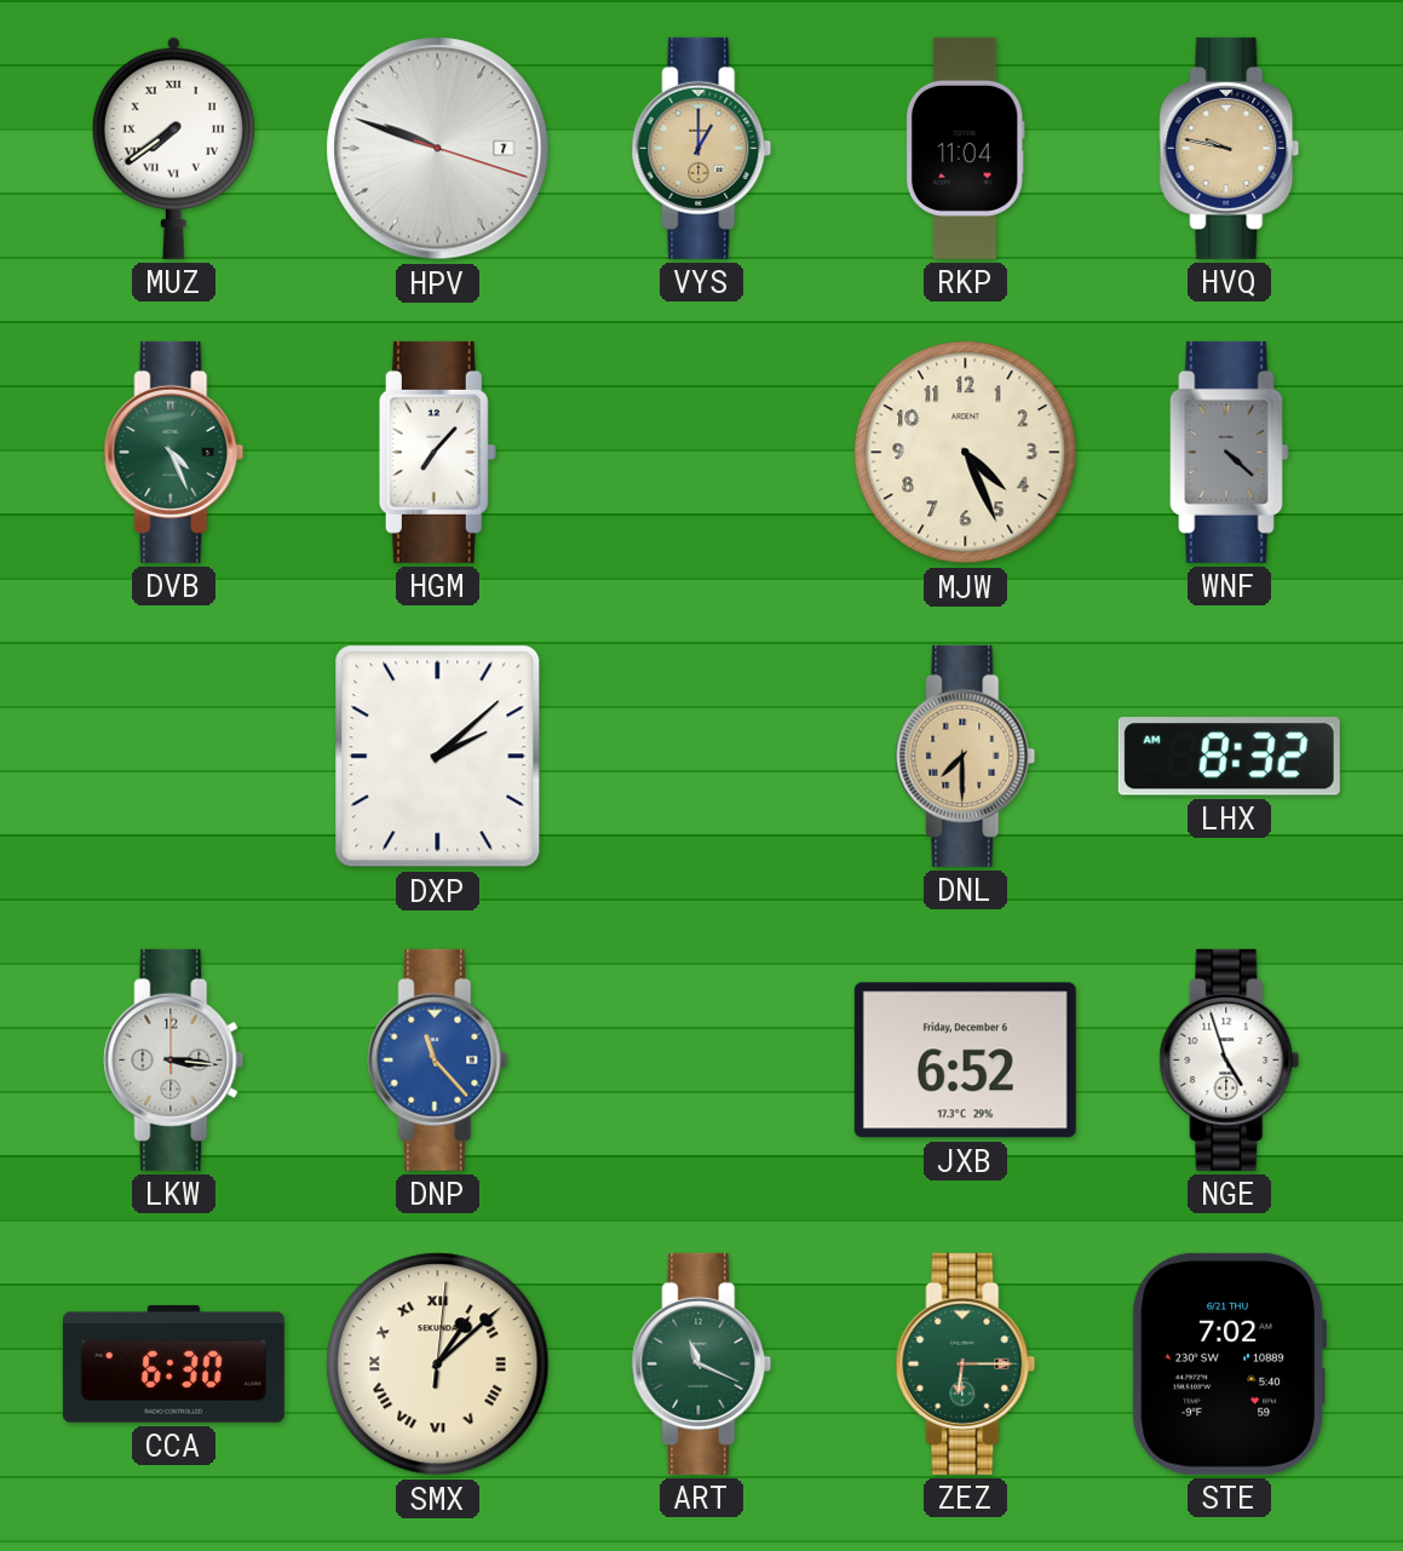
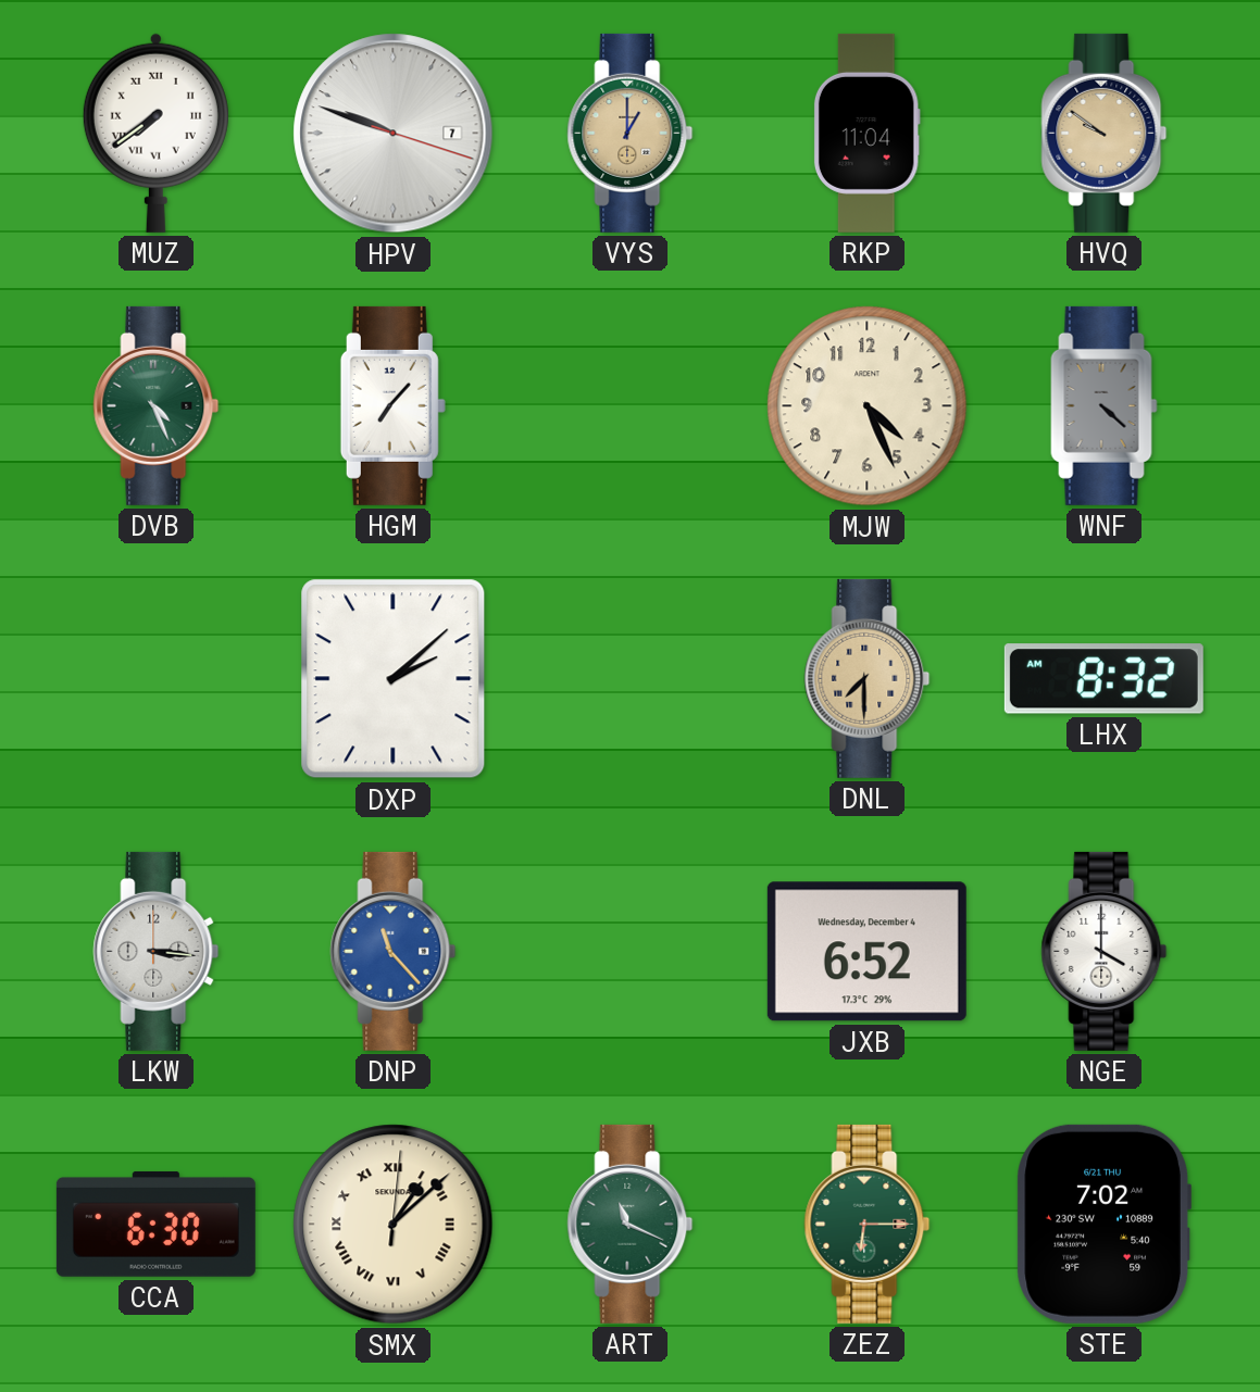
HVQ: 9:47 -> 9:51
JXB date: Friday, December 6 -> Wednesday, December 4
NGE: 4:57 -> 4:00
